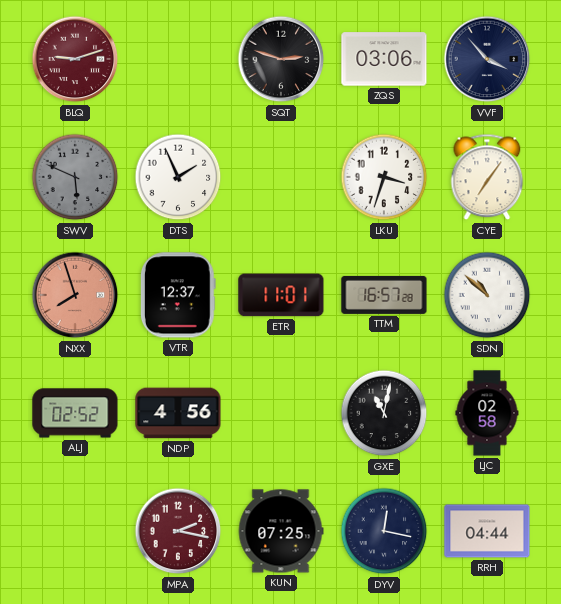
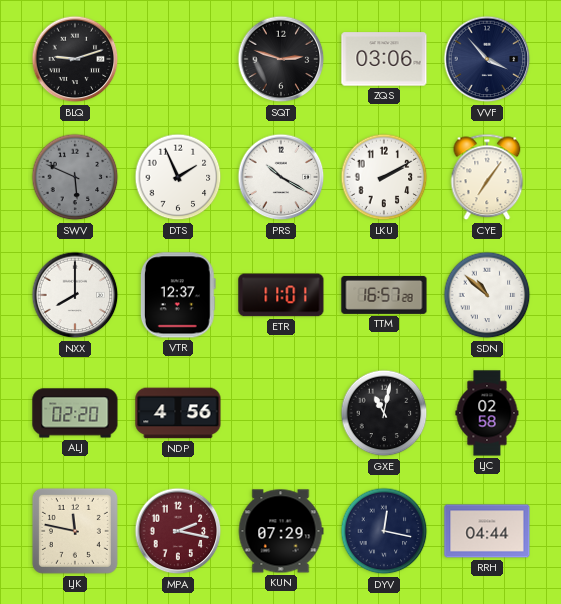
BLQ dial: burgundy -> black
PRS: none -> 10:20
LKU: 3:33 -> 2:10
NXX: 7:57 -> 8:00
NXX dial: salmon -> white
ALJ: 02:52 -> 02:20
LJK: none -> 11:47
KUN: 07:25 -> 07:29
